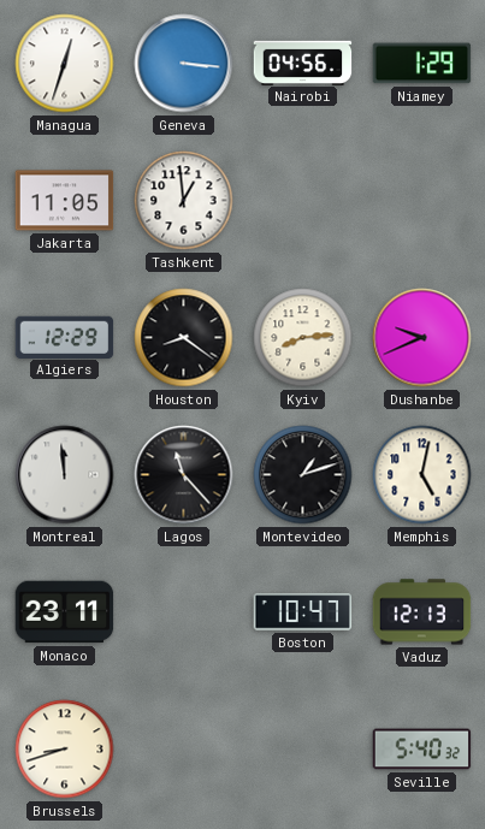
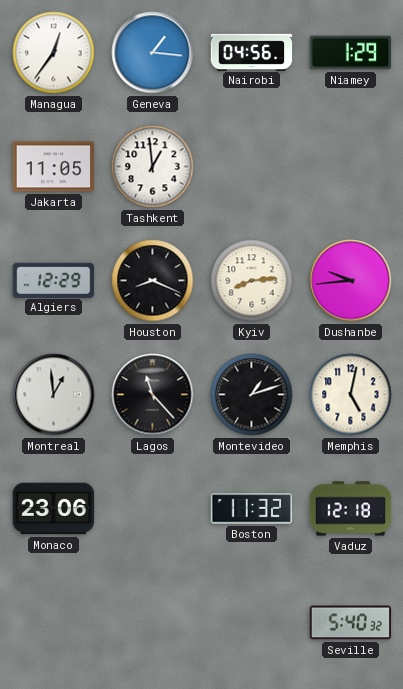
Managua: 12:33 -> 12:36
Geneva: 3:16 -> 1:16
Houston: 8:21 -> 8:19
Dushanbe: 9:41 -> 9:44
Montreal: 11:59 -> 12:59
Monaco: 23:11 -> 23:06
Boston: 10:47 -> 11:32
Vaduz: 12:13 -> 12:18
Brussels: 8:42 -> none
